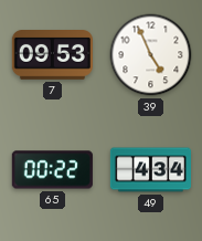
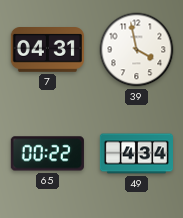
7: 09:53 -> 04:31
39: 4:56 -> 3:58
